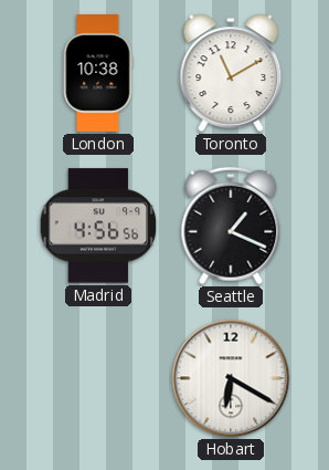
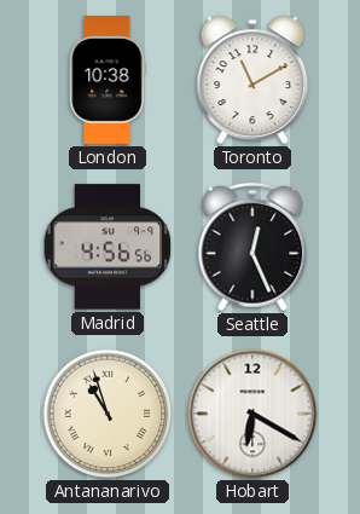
Seattle: 1:19 -> 12:26
Antananarivo: none -> 10:57
